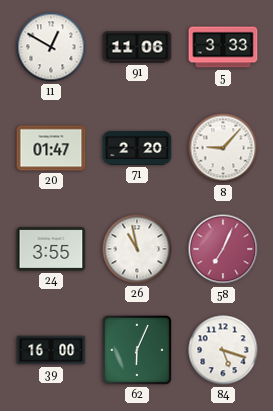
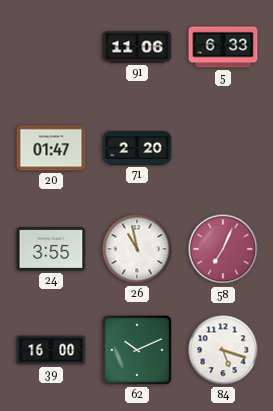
11: 12:50 -> none
5: 3:33 -> 6:33
8: 9:07 -> none
62: 6:04 -> 10:11
